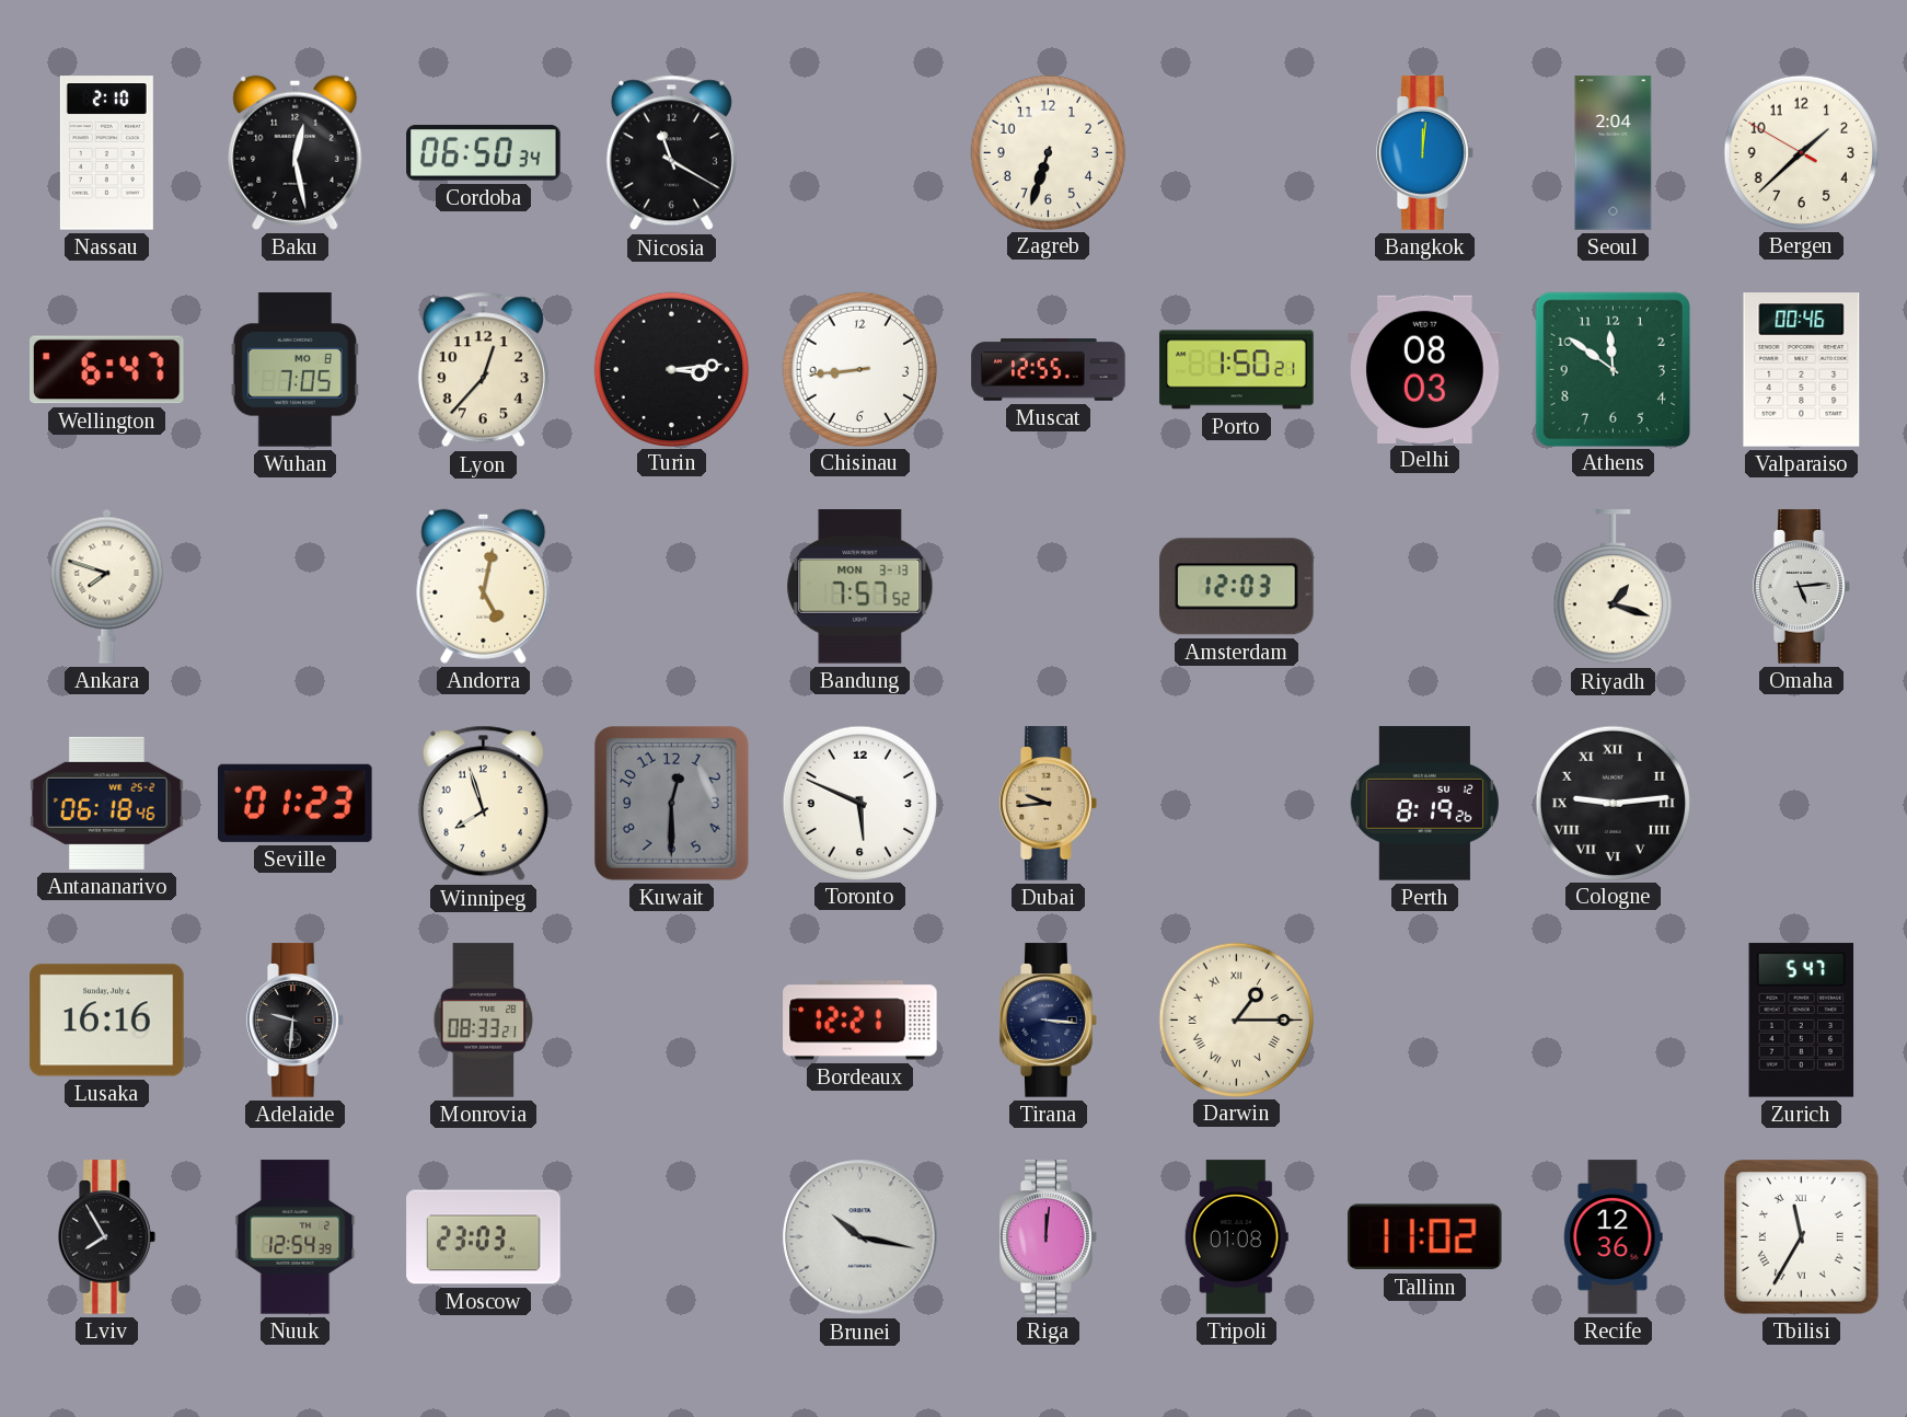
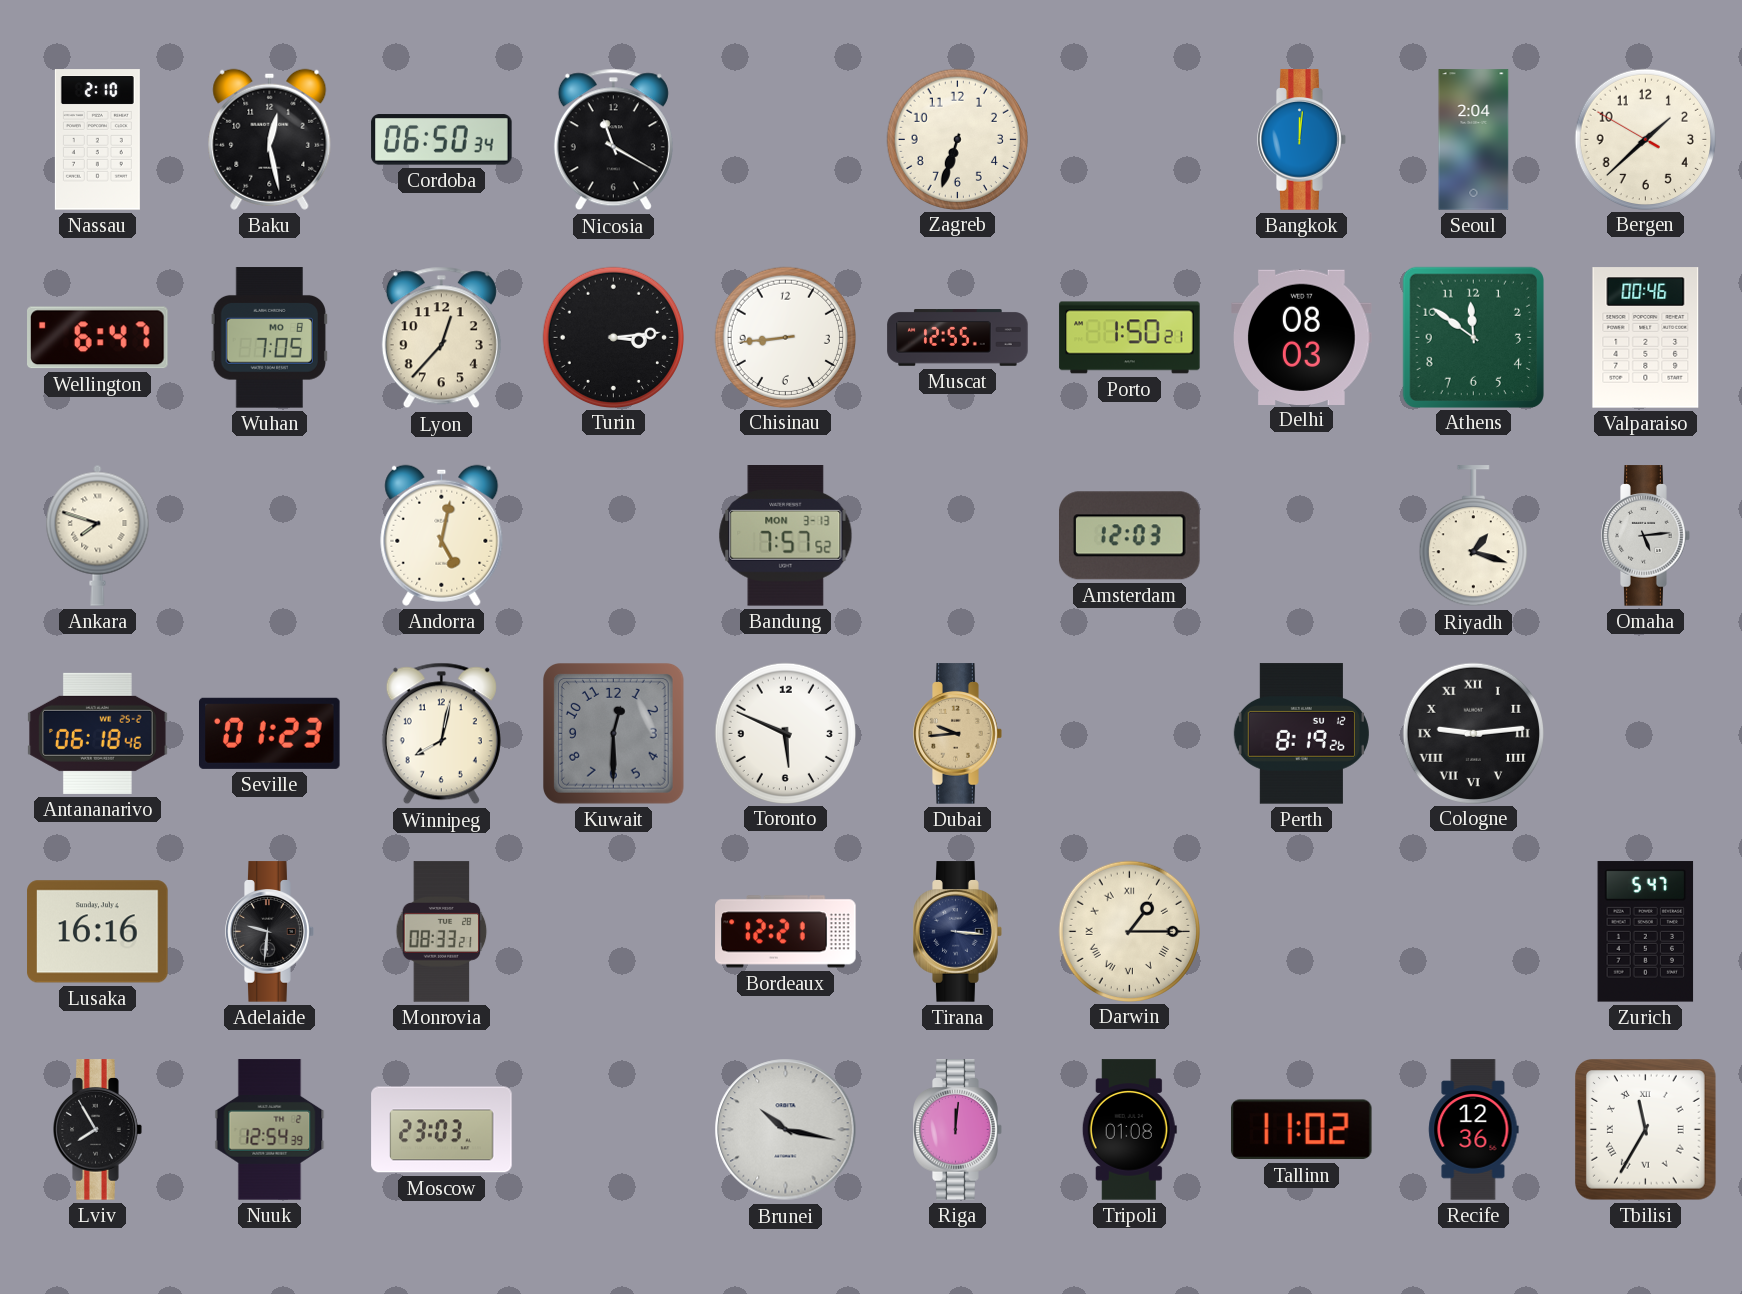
Winnipeg: 7:57 -> 8:02
